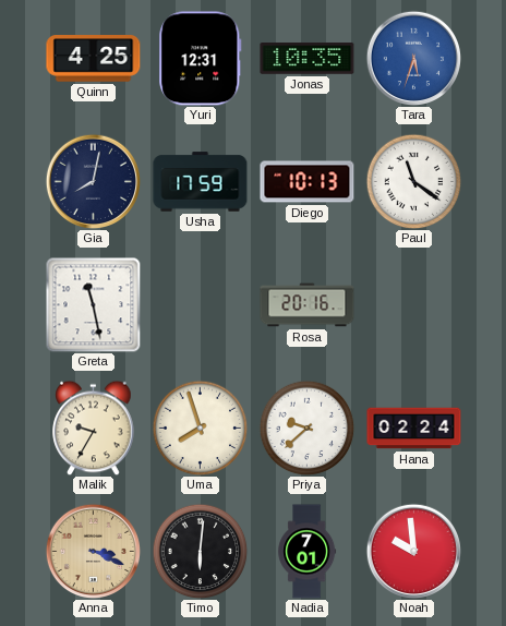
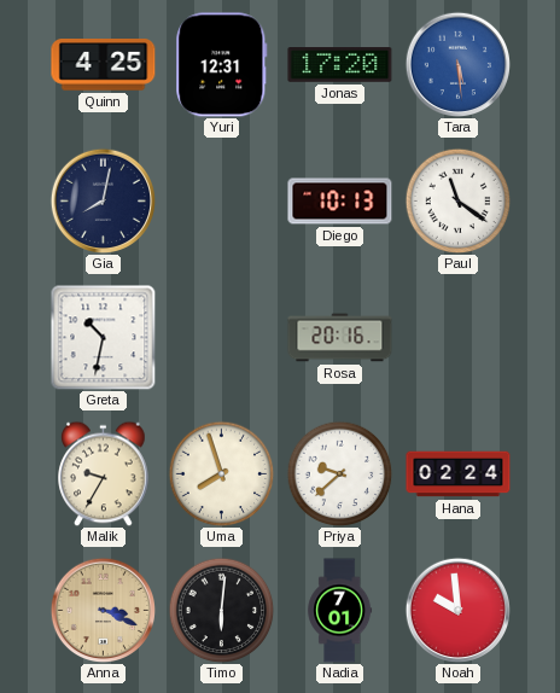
Jonas: 10:35 -> 17:20
Tara: 5:33 -> 5:29
Usha: 17:59 -> none
Greta: 11:28 -> 10:32
